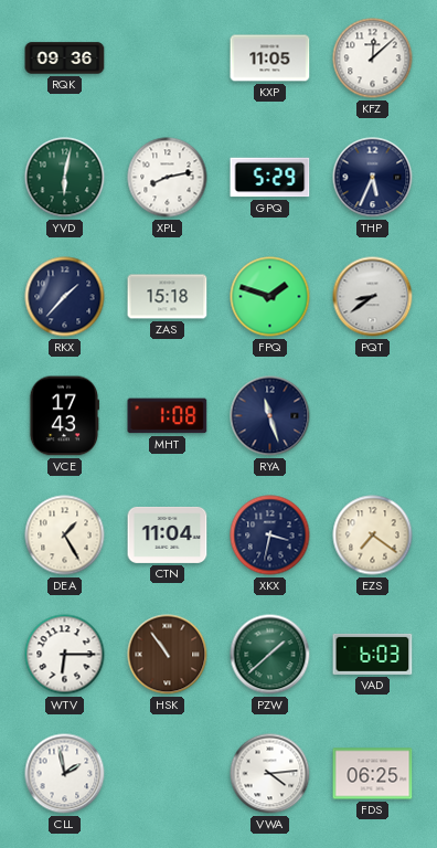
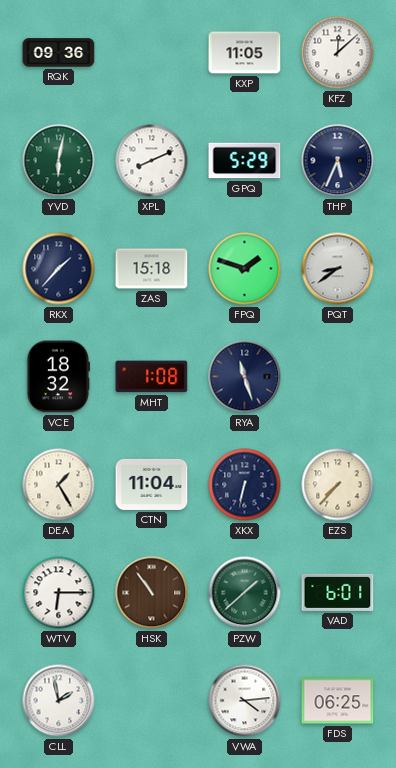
XPL: 8:13 -> 8:11
VCE: 17:43 -> 18:32
XKX: 3:32 -> 6:32
EZS: 7:21 -> 7:37
VAD: 6:03 -> 6:01
